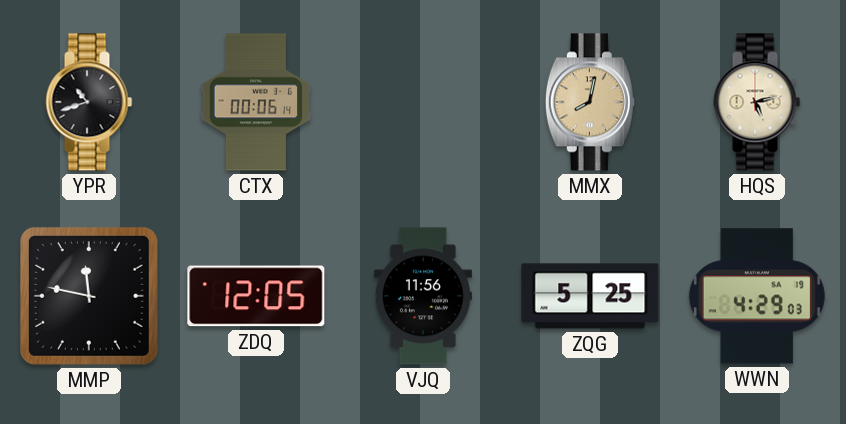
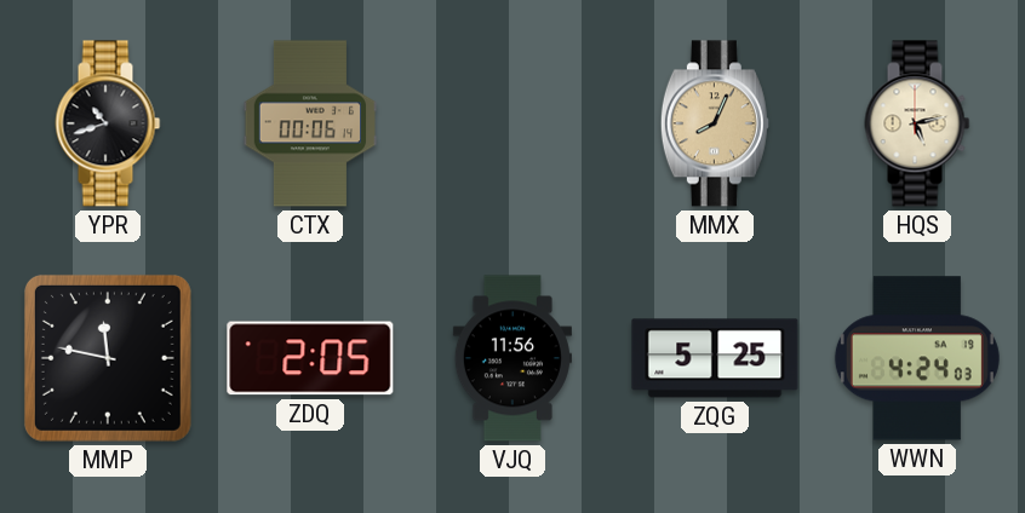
MMX: 8:02 -> 8:04
ZDQ: 12:05 -> 2:05
WWN: 4:29 -> 4:24
